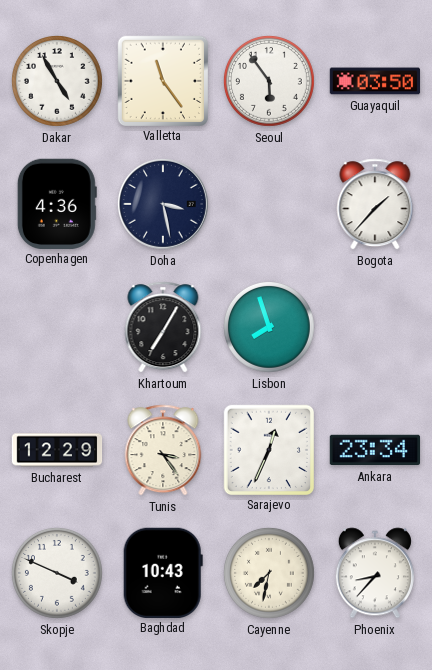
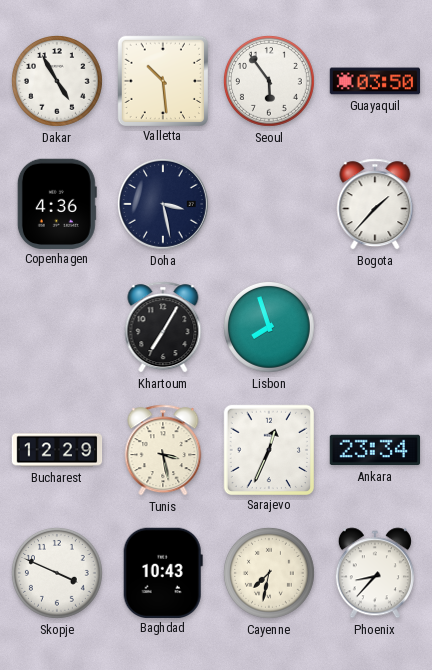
Valletta: 11:24 -> 10:29
Tunis: 3:24 -> 3:28
